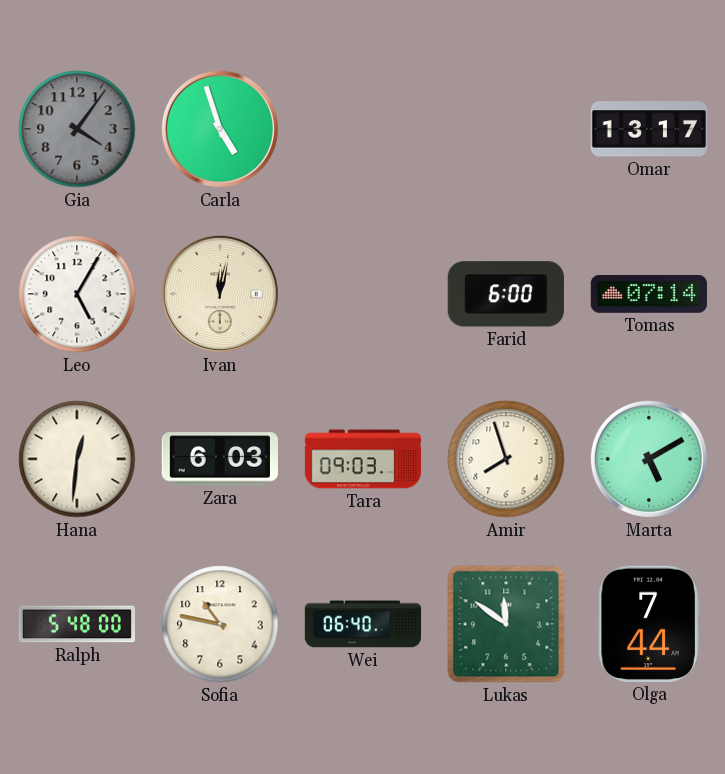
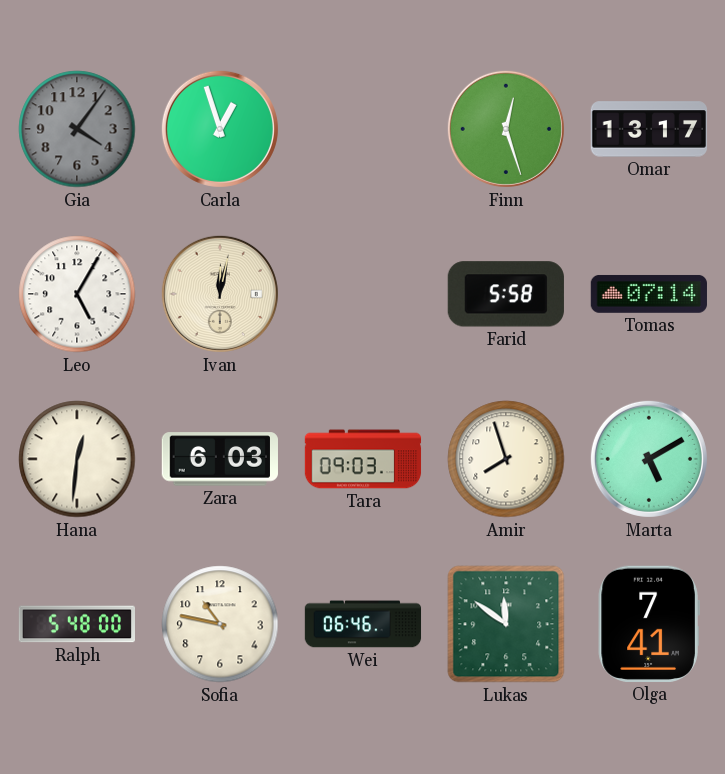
Carla: 4:57 -> 12:57
Finn: none -> 12:27
Farid: 6:00 -> 5:58
Wei: 06:40 -> 06:46
Olga: 7:44 -> 7:41
